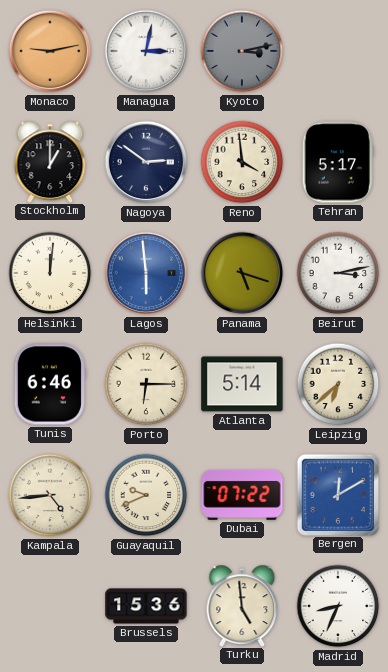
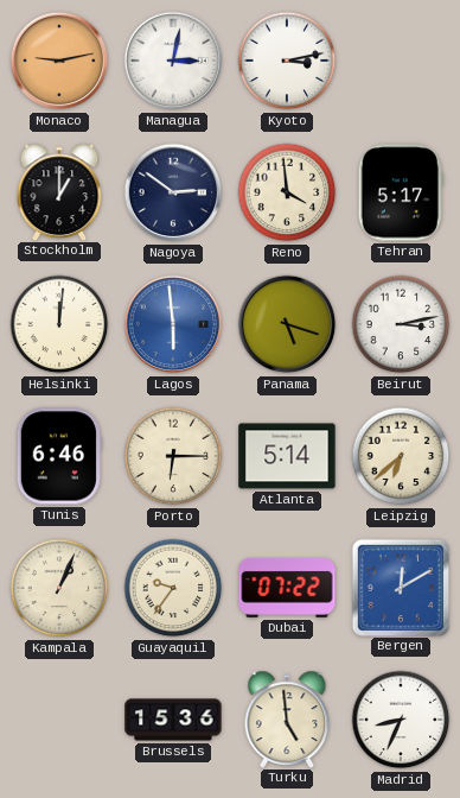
Kyoto dial: grey -> white
Kampala: 4:44 -> 1:04
Guayaquil: 9:41 -> 9:36
